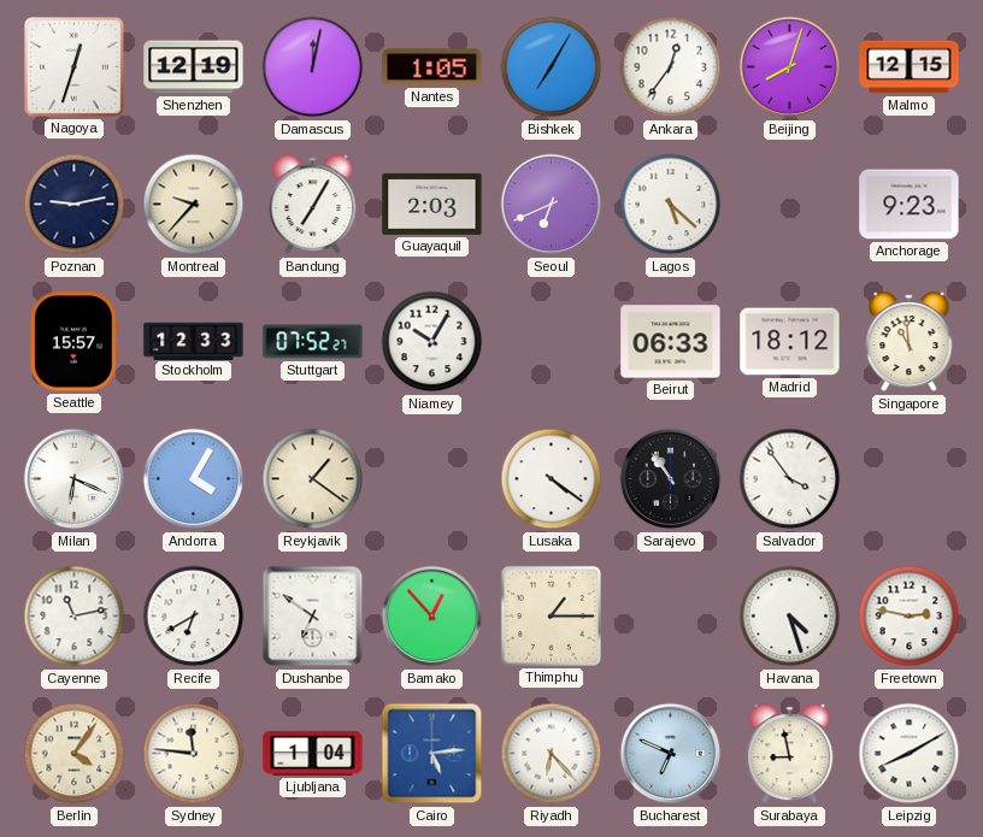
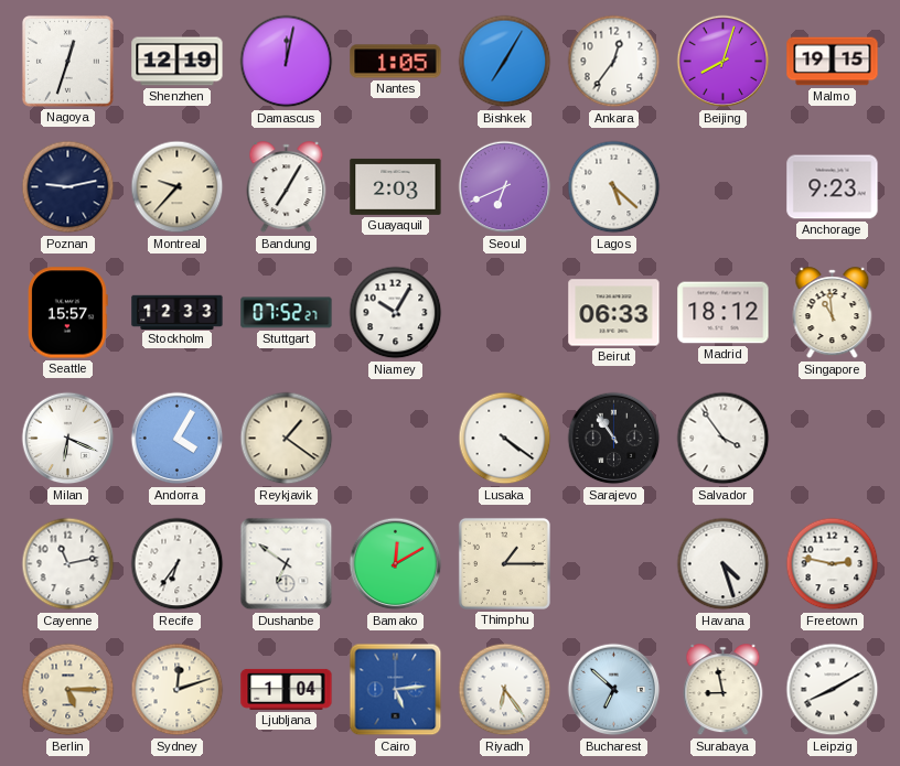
Malmo: 12:15 -> 19:15
Recife: 6:40 -> 6:36
Bamako: 12:53 -> 12:10
Berlin: 4:06 -> 5:15
Sydney: 11:46 -> 12:12
Riyadh: 6:23 -> 6:24
Bucharest: 6:49 -> 6:52
